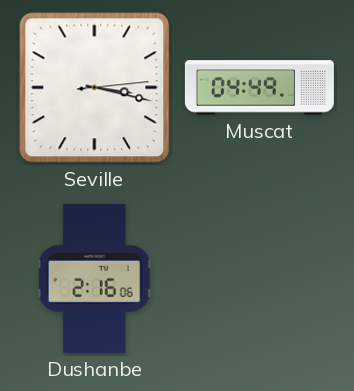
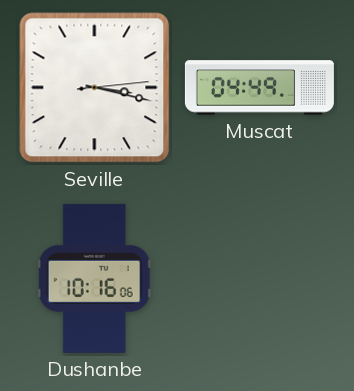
Dushanbe: 2:16 -> 10:16
